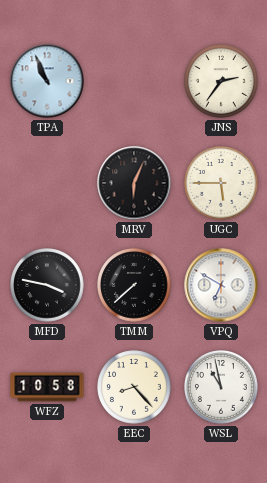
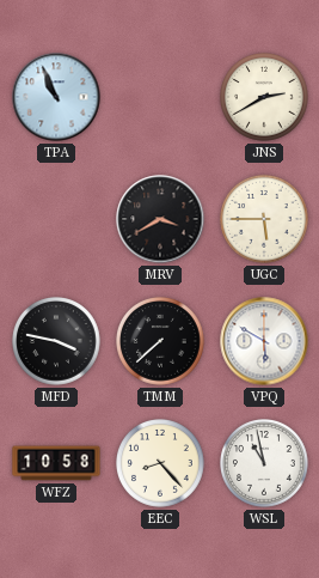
JNS: 2:36 -> 2:40
MRV: 6:04 -> 3:40
VPQ: 6:50 -> 5:50
